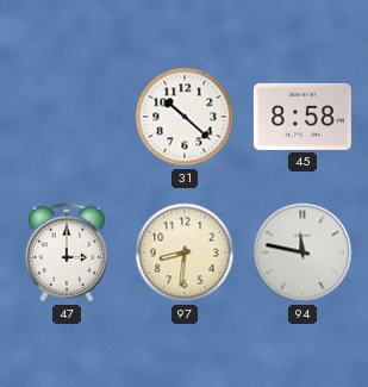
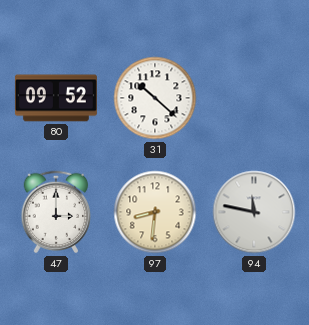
80: none -> 09:52
45: 8:58 -> none
